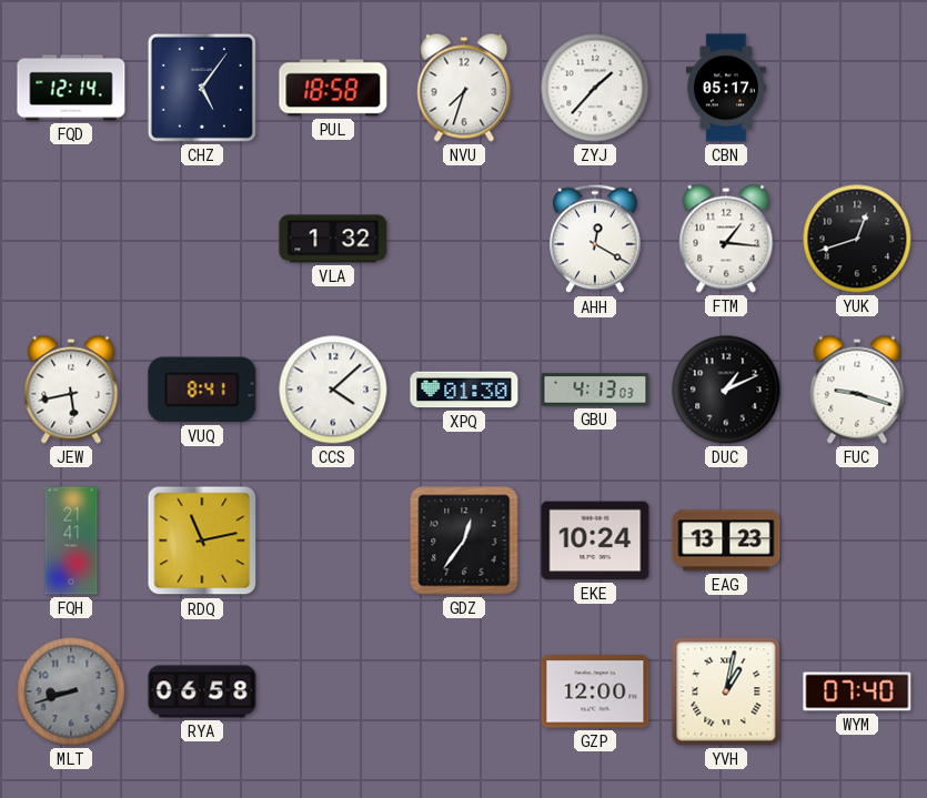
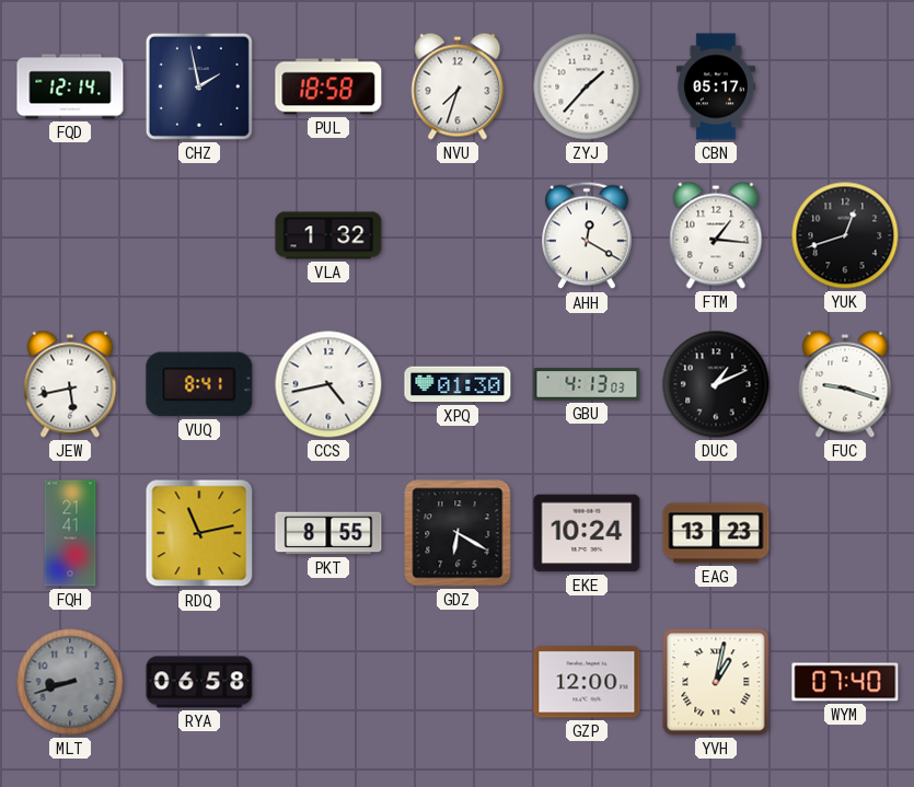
CHZ: 5:06 -> 1:58
CCS: 4:08 -> 4:43
PKT: none -> 8:55
GDZ: 12:36 -> 6:20
